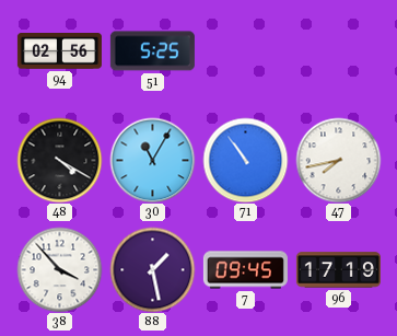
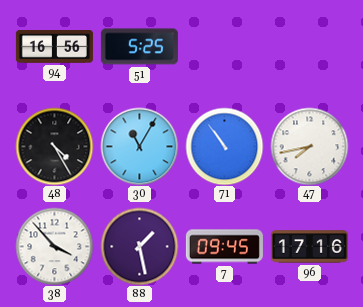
94: 02:56 -> 16:56
48: 4:20 -> 4:25
96: 17:19 -> 17:16
